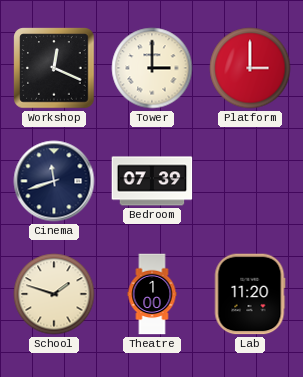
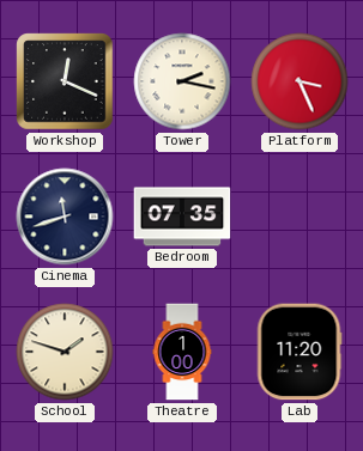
Tower: 3:00 -> 2:17
Platform: 3:00 -> 3:26
Bedroom: 07:39 -> 07:35
